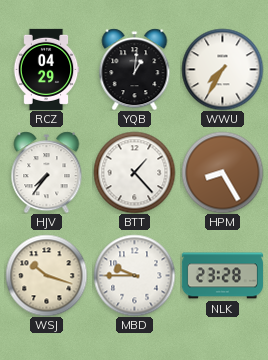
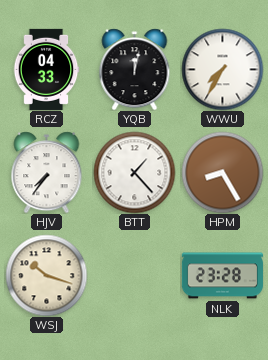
RCZ: 04:29 -> 04:33
YQB: 1:01 -> 12:02
MBD: 9:45 -> none
